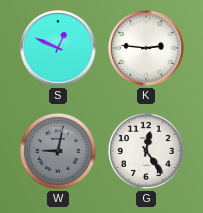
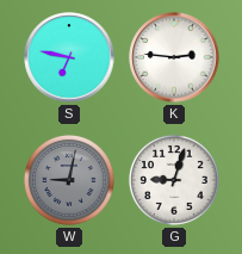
S: 12:49 -> 6:47
G: 12:24 -> 9:03
